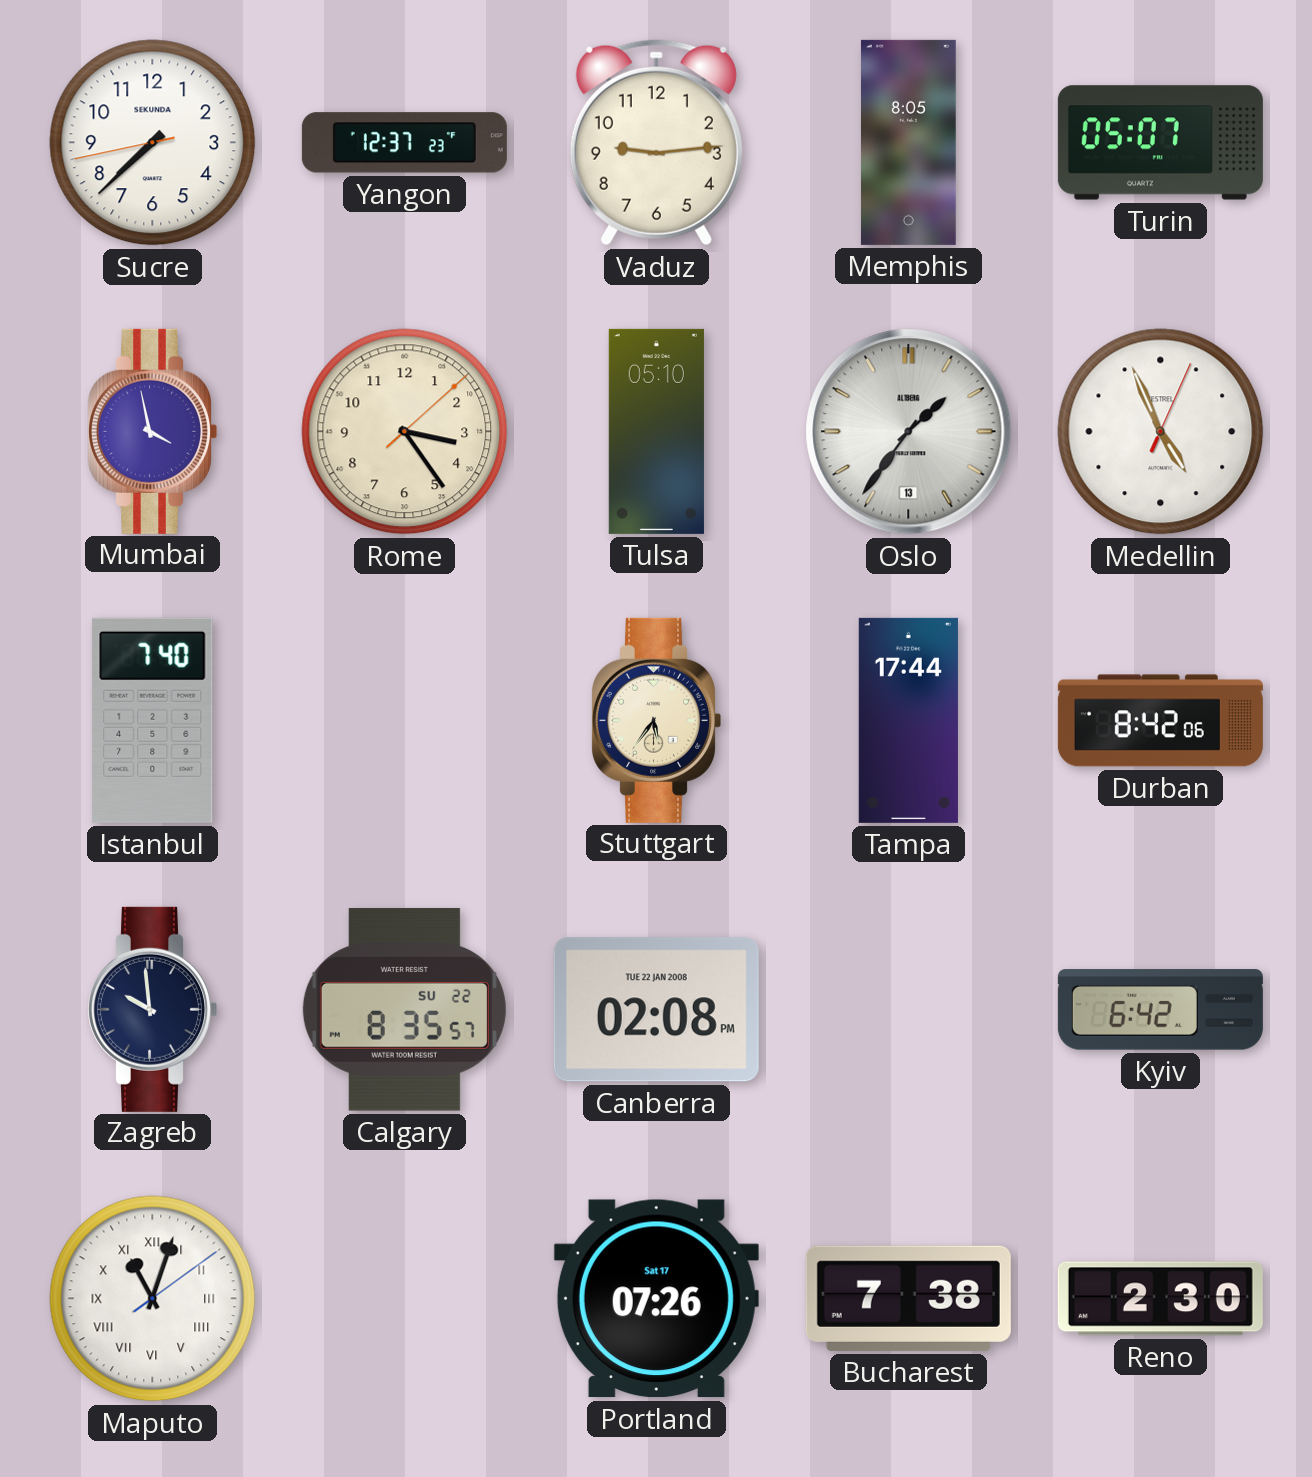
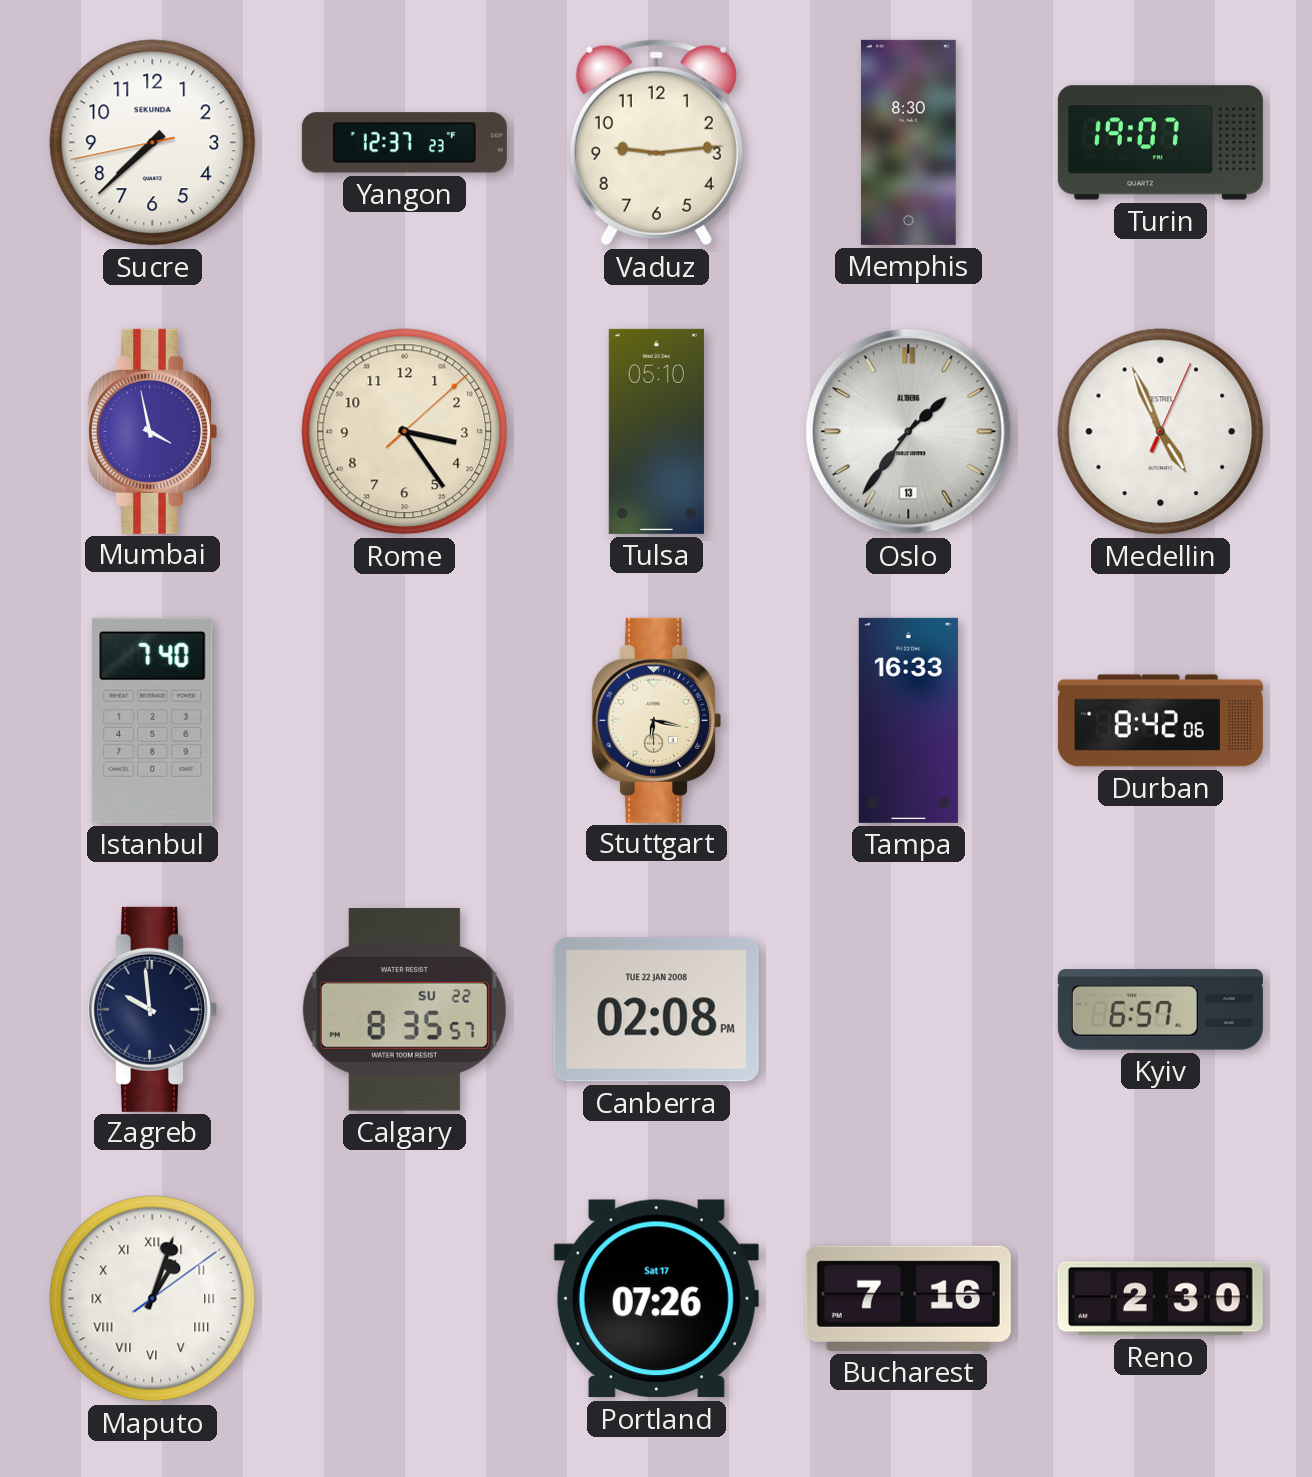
Memphis: 8:05 -> 8:30
Turin: 05:07 -> 19:07
Stuttgart: 5:36 -> 6:17
Tampa: 17:44 -> 16:33
Kyiv: 6:42 -> 6:57
Maputo: 11:03 -> 1:03
Bucharest: 7:38 -> 7:16
